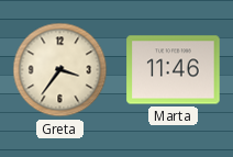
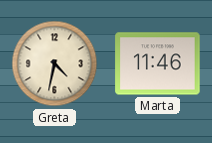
Greta: 3:36 -> 4:32
